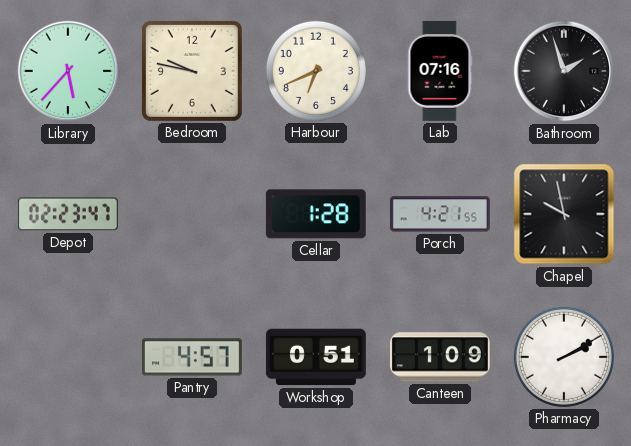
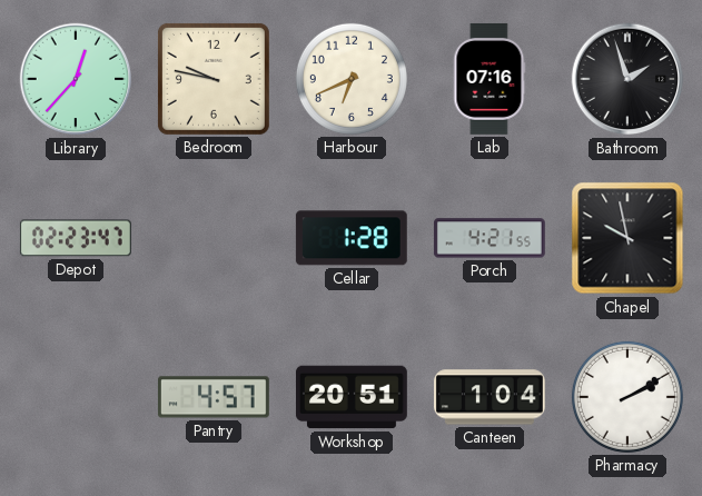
Library: 5:37 -> 12:37
Workshop: 0:51 -> 20:51
Canteen: 1:09 -> 1:04
